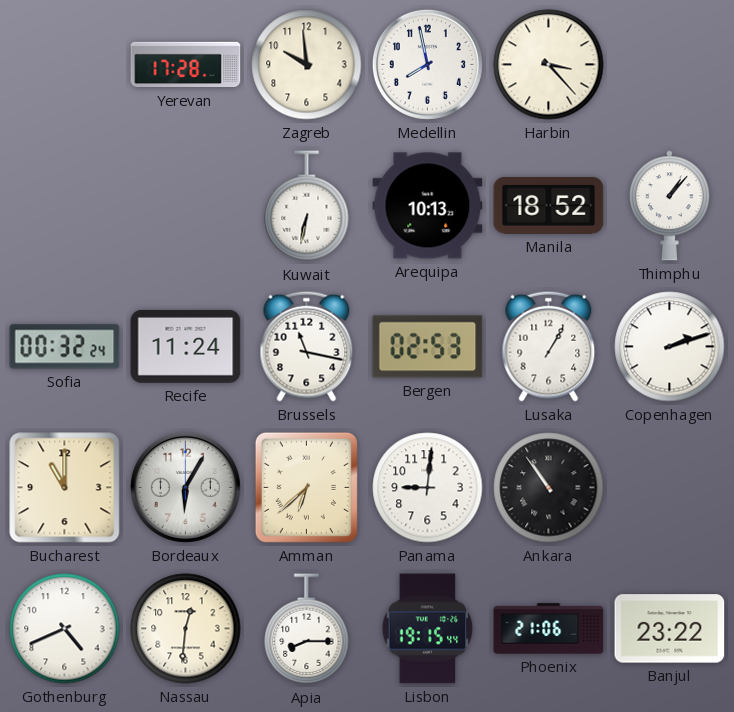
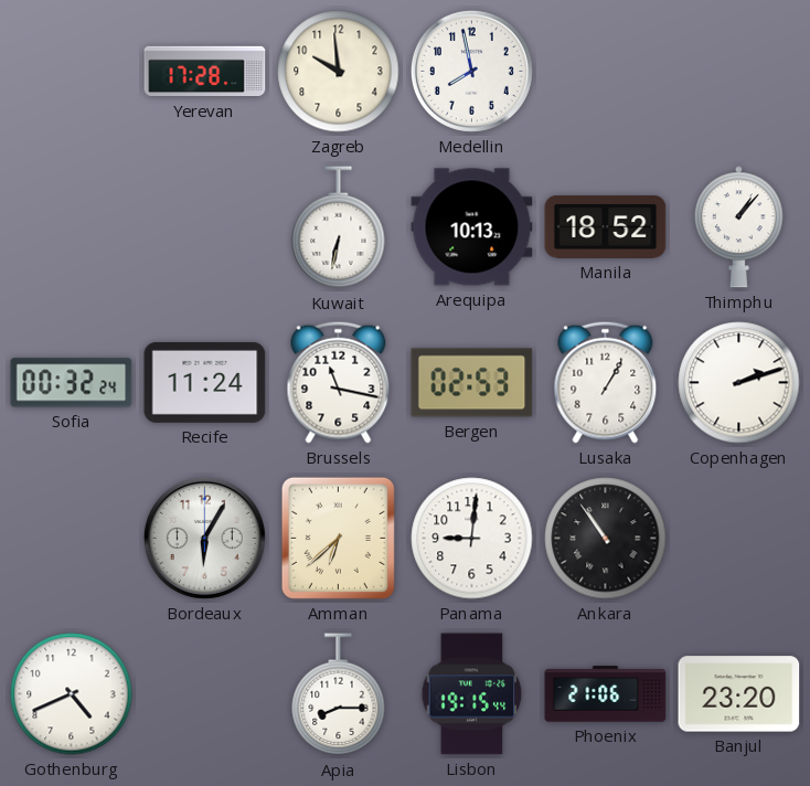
Harbin: 3:23 -> none
Bucharest: 11:00 -> none
Nassau: 12:31 -> none
Banjul: 23:22 -> 23:20
